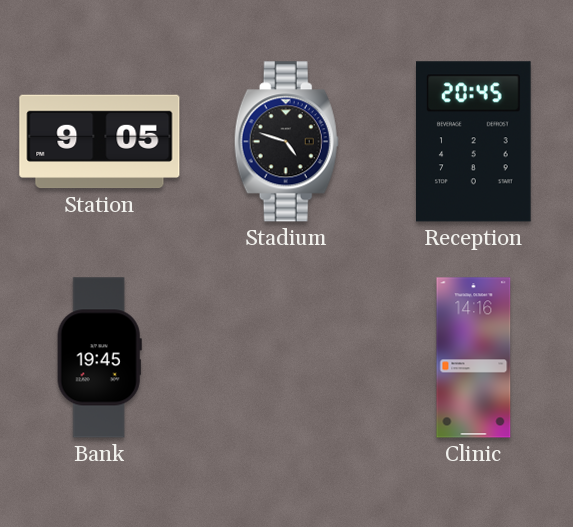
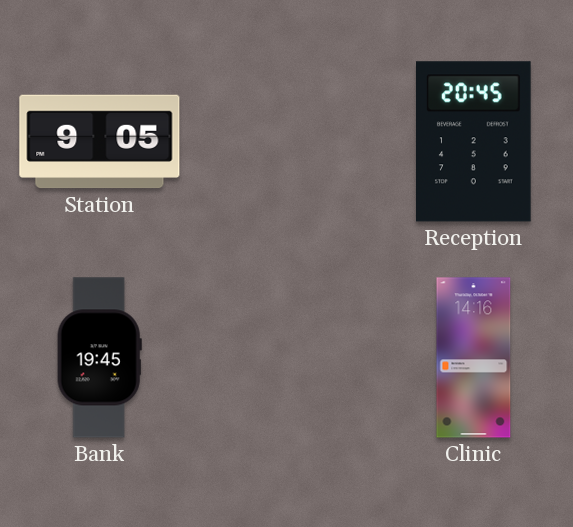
Stadium: 4:48 -> none
